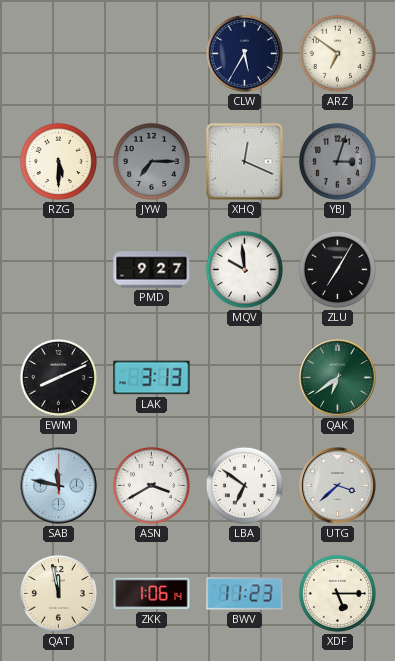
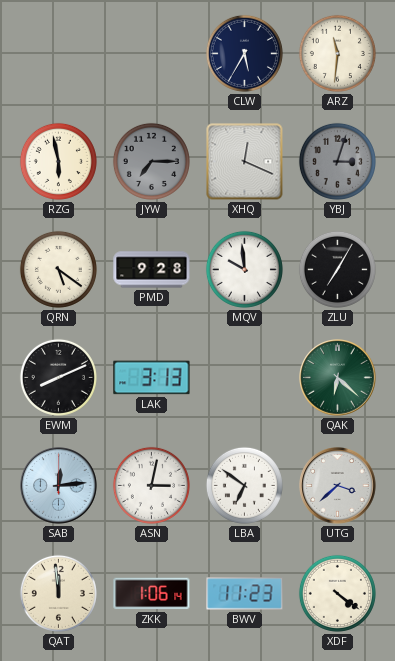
ARZ: 6:51 -> 11:31
RZG: 5:30 -> 5:58
QRN: none -> 5:21
PMD: 9:27 -> 9:28
QAK: 6:39 -> 6:22
SAB: 11:47 -> 12:14
ASN: 3:40 -> 3:02
QAT: 11:58 -> 11:59
XDF: 5:15 -> 4:21
